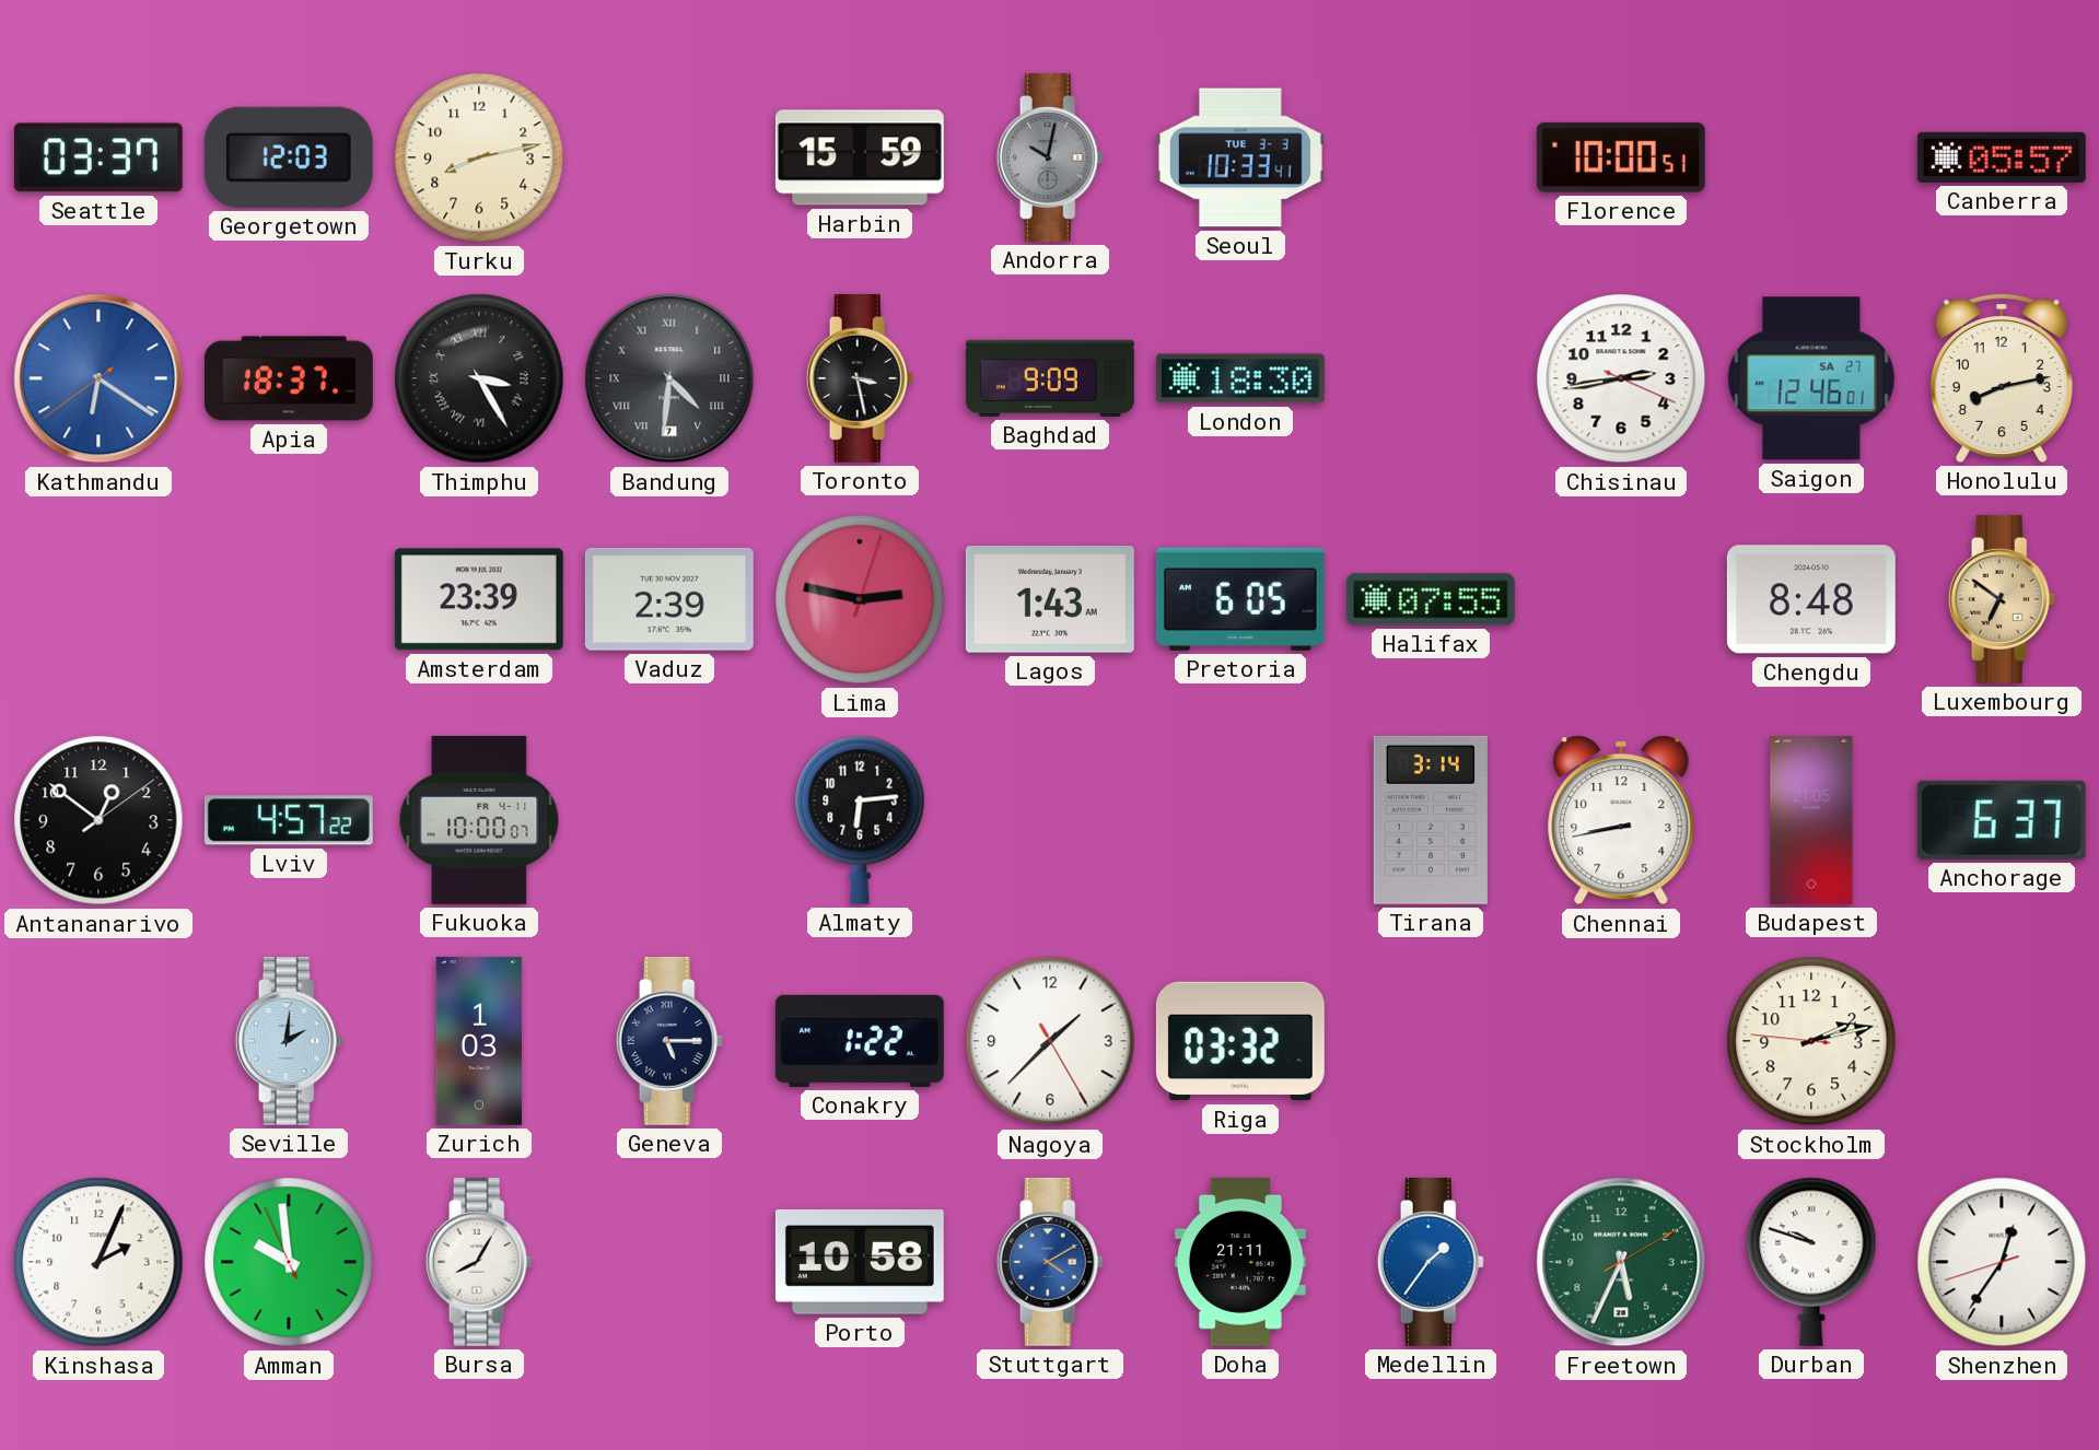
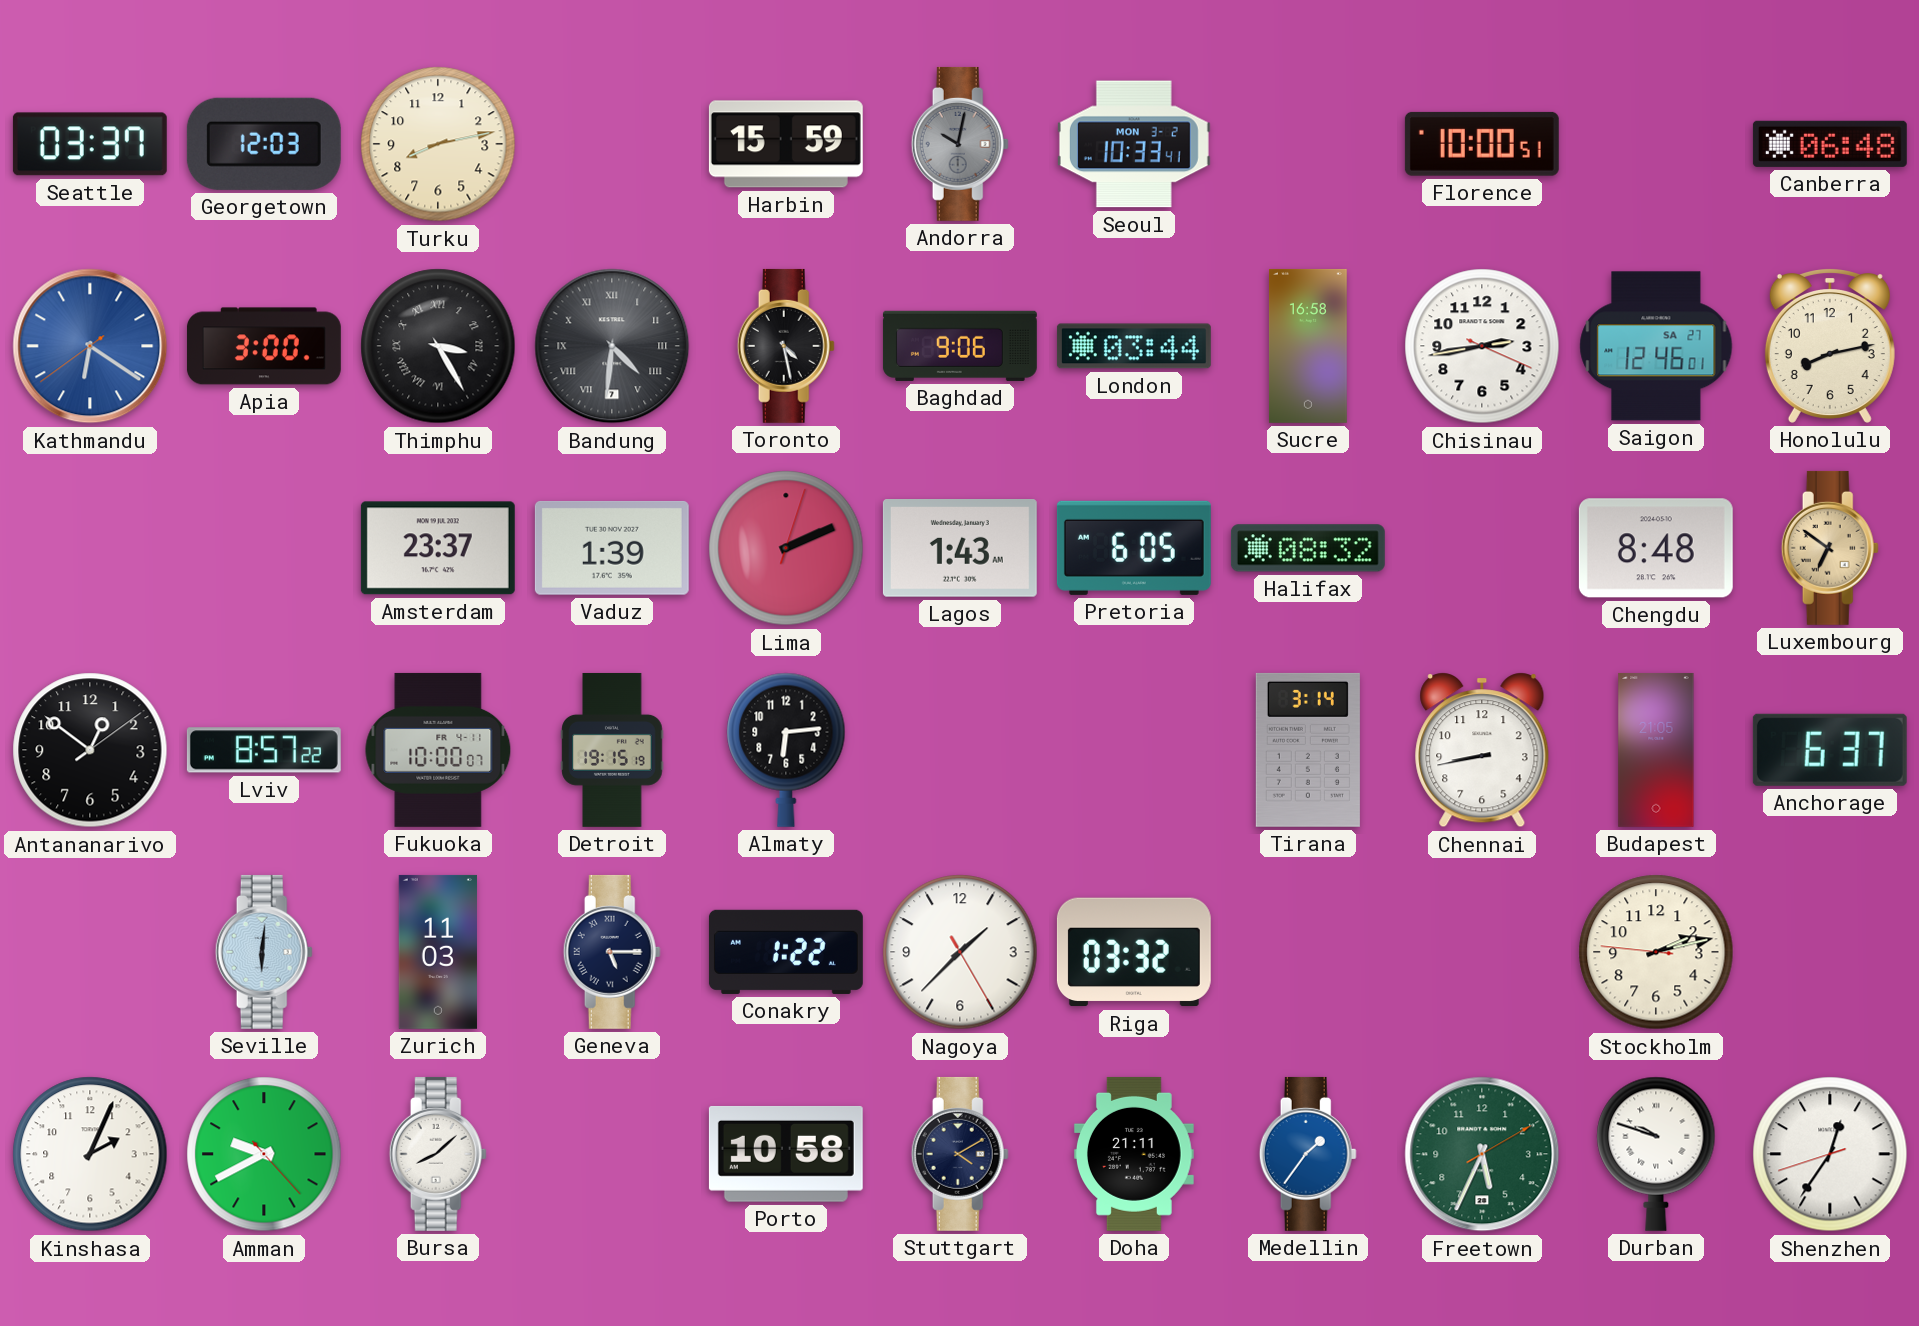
Seoul date: TUE 3-3 -> MON 3-2
Canberra: 05:57 -> 06:48
Apia: 18:37 -> 3:00
Toronto: 3:28 -> 4:28
Baghdad: 9:09 -> 9:06
London: 18:30 -> 03:44
Sucre: none -> 16:58
Amsterdam: 23:39 -> 23:37
Vaduz: 2:39 -> 1:39
Lima: 2:47 -> 2:11
Halifax: 07:55 -> 08:32
Lviv: 4:57 -> 8:57
Detroit: none -> 19:15
Seville: 2:01 -> 6:01
Zurich: 1:03 -> 11:03
Amman: 9:58 -> 9:40
Bursa: 8:05 -> 8:08
Stuttgart dial: blue -> navy
